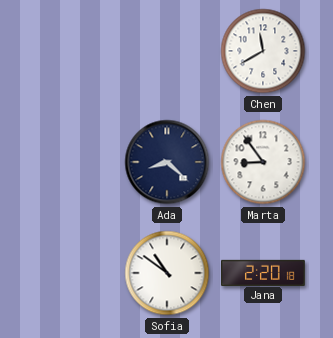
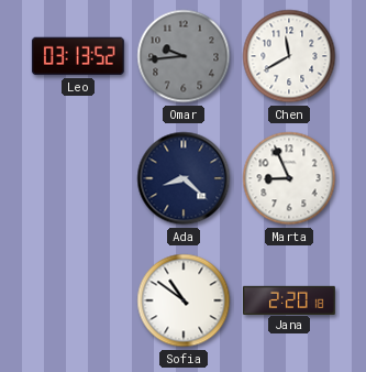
Leo: none -> 03:13
Omar: none -> 9:44
Marta: 8:54 -> 8:56
